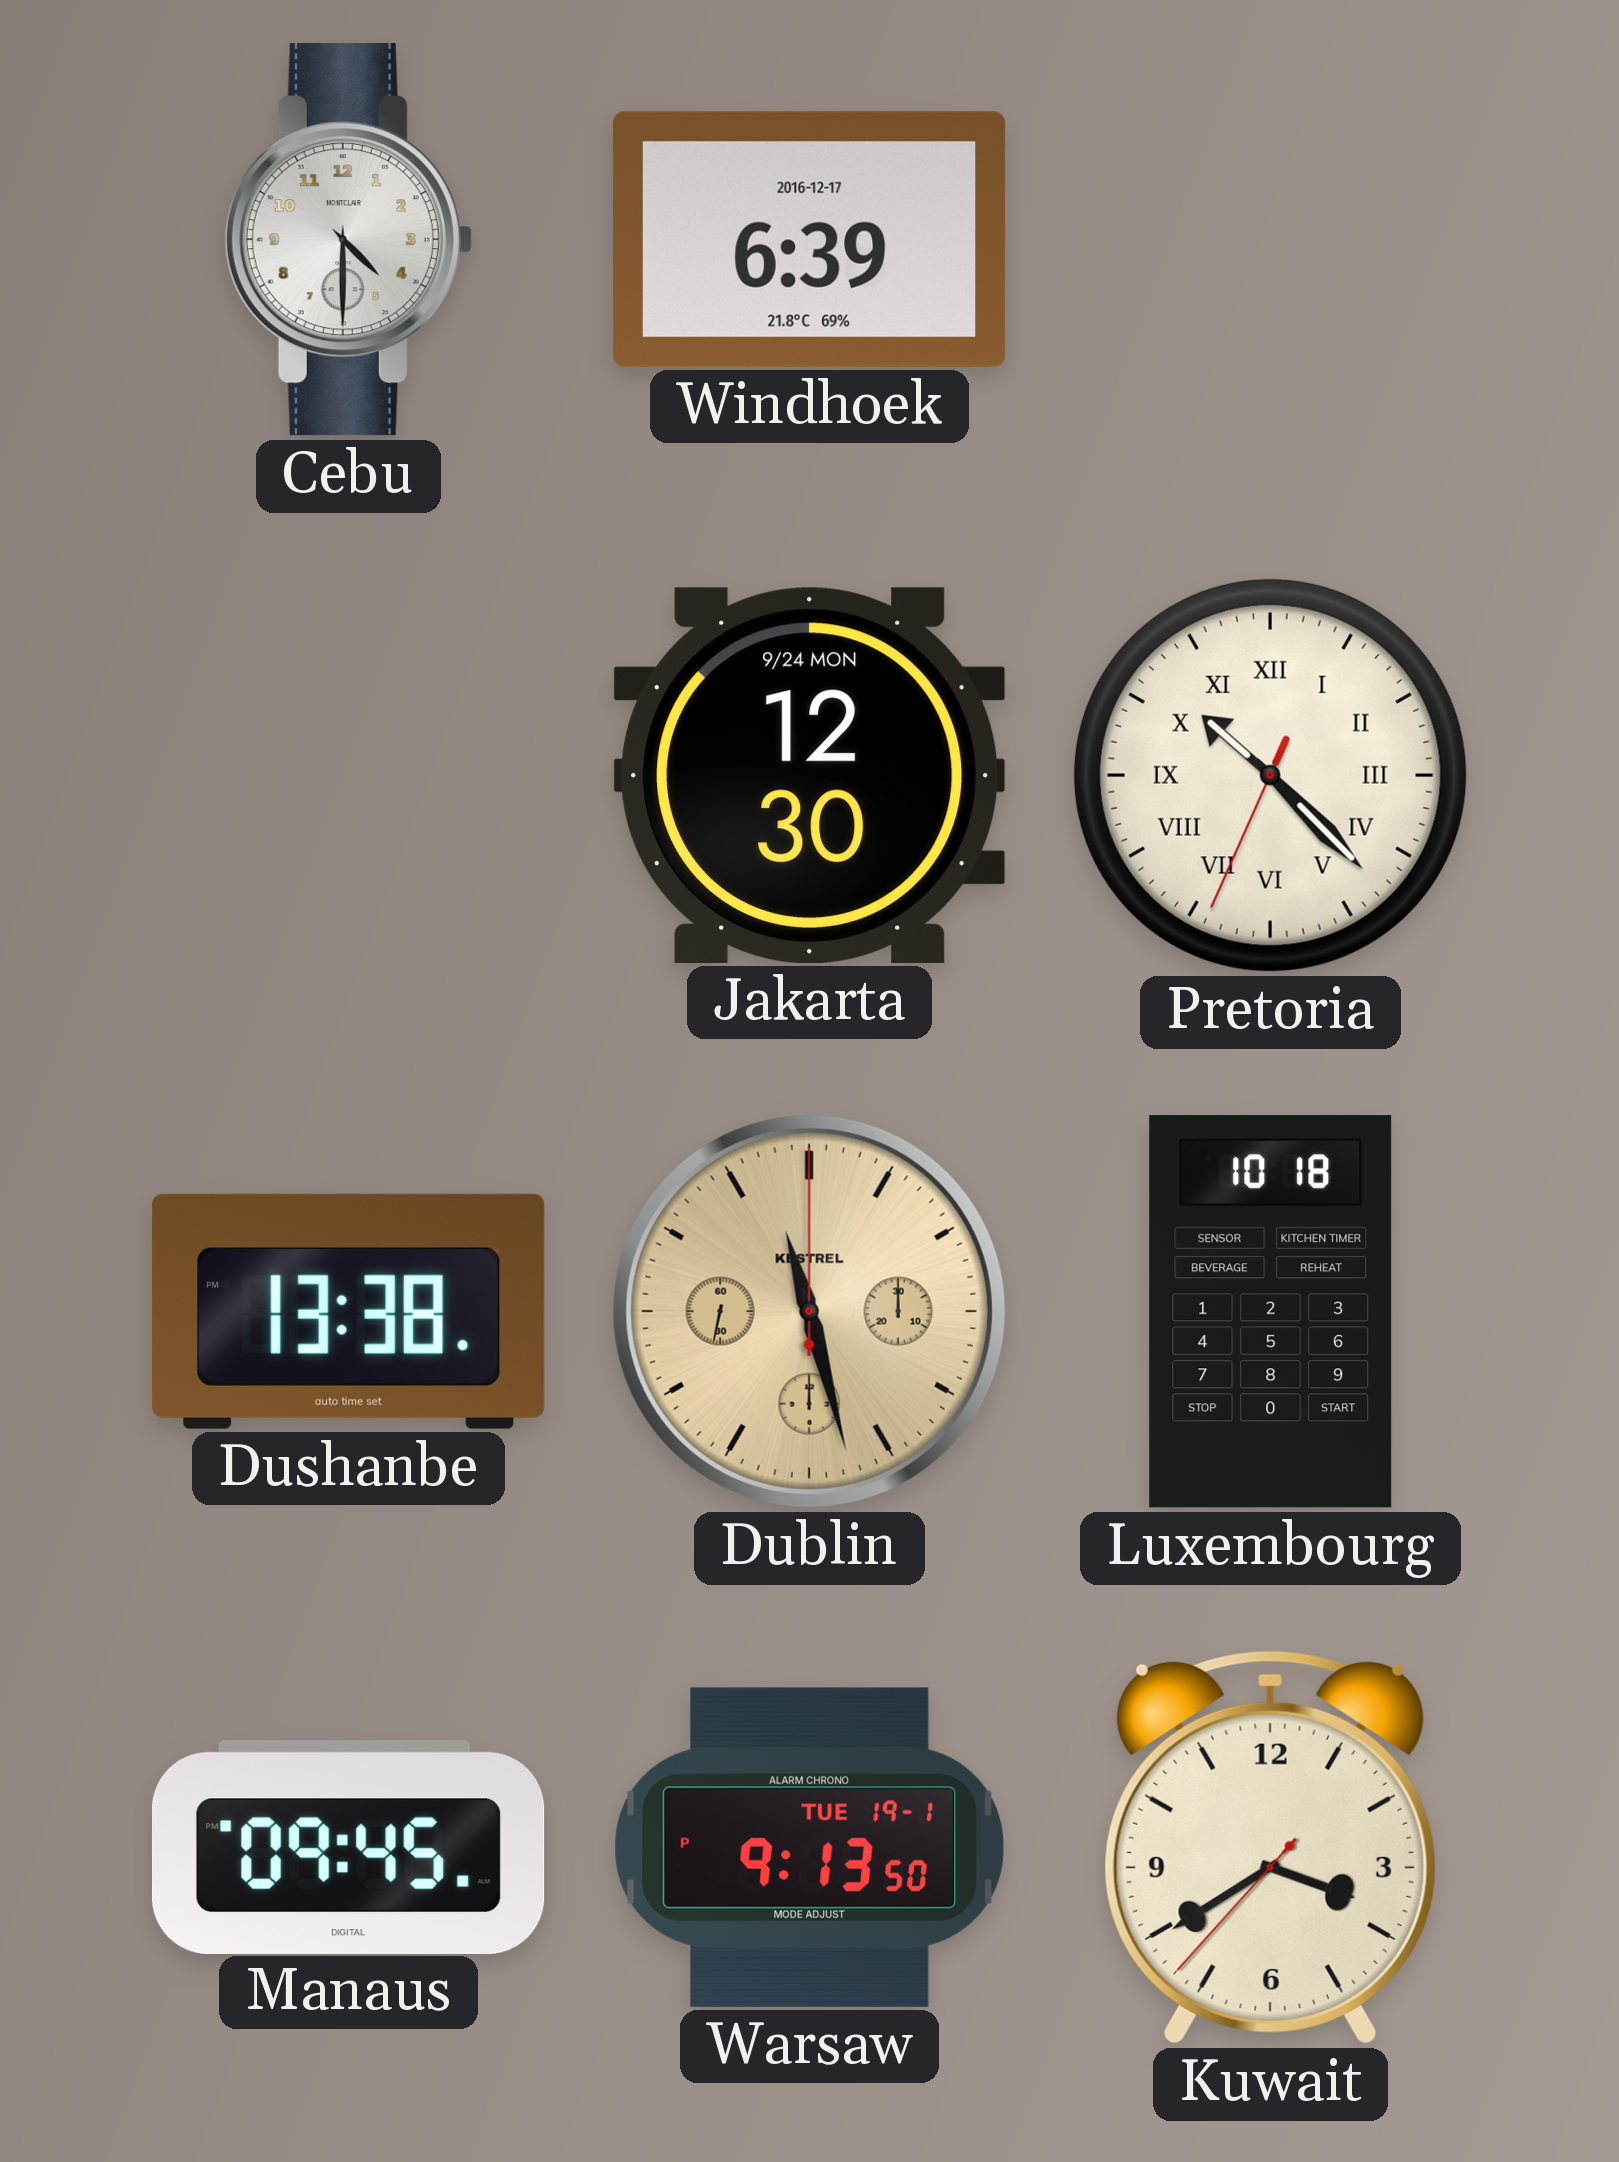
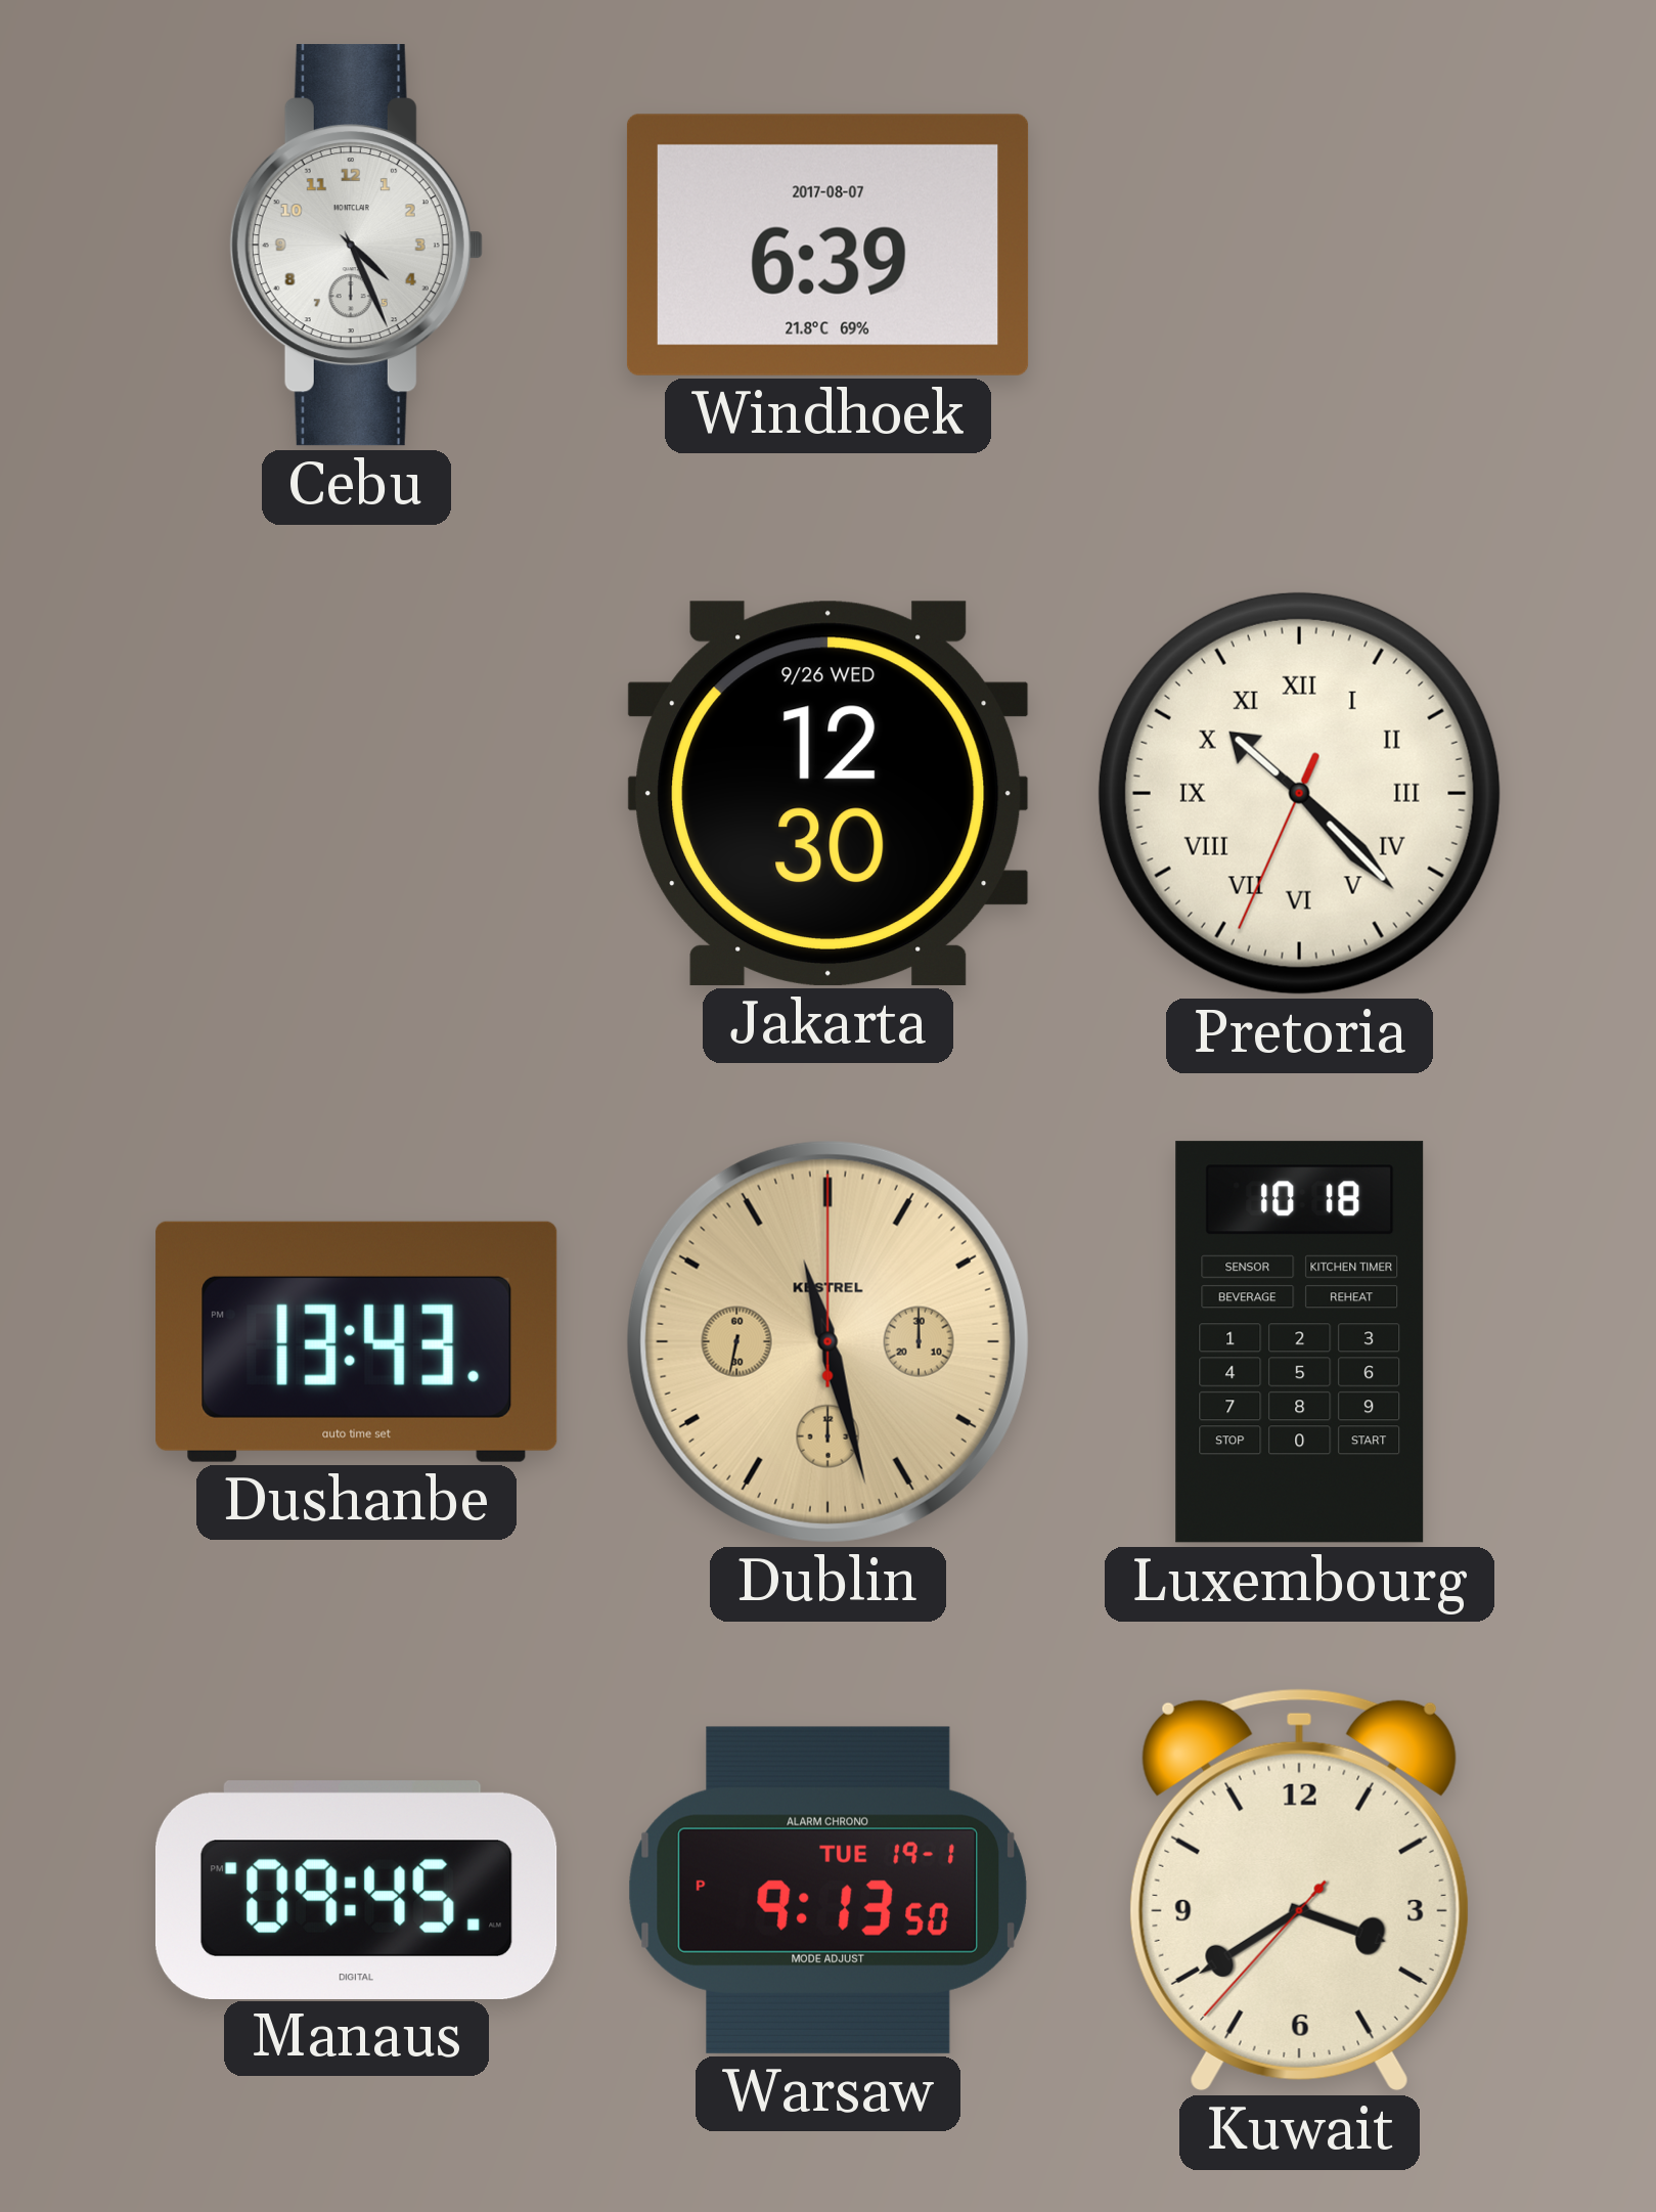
Cebu: 4:30 -> 4:26
Windhoek date: 2016-12-17 -> 2017-08-07
Jakarta date: 9/24 MON -> 9/26 WED
Dushanbe: 13:38 -> 13:43
